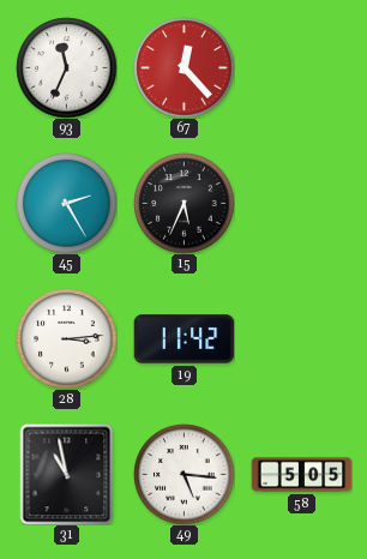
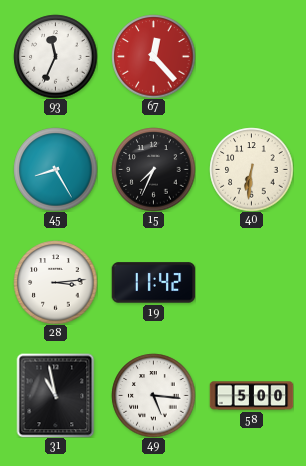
45: 2:25 -> 8:25
15: 5:34 -> 7:34
40: none -> 6:31
58: 5:05 -> 5:00
